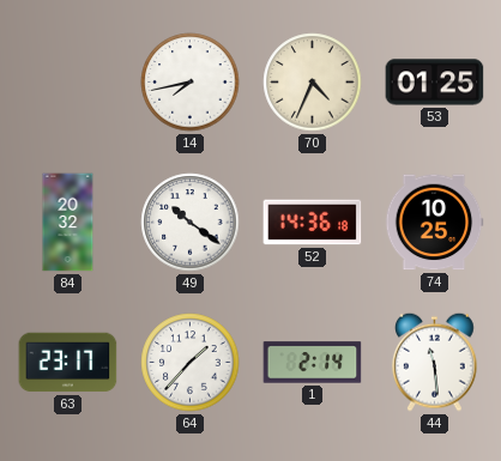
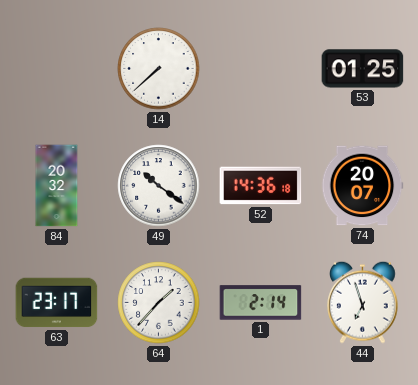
14: 7:43 -> 7:38
70: 4:34 -> none
74: 10:25 -> 20:07
44: 11:29 -> 6:57
